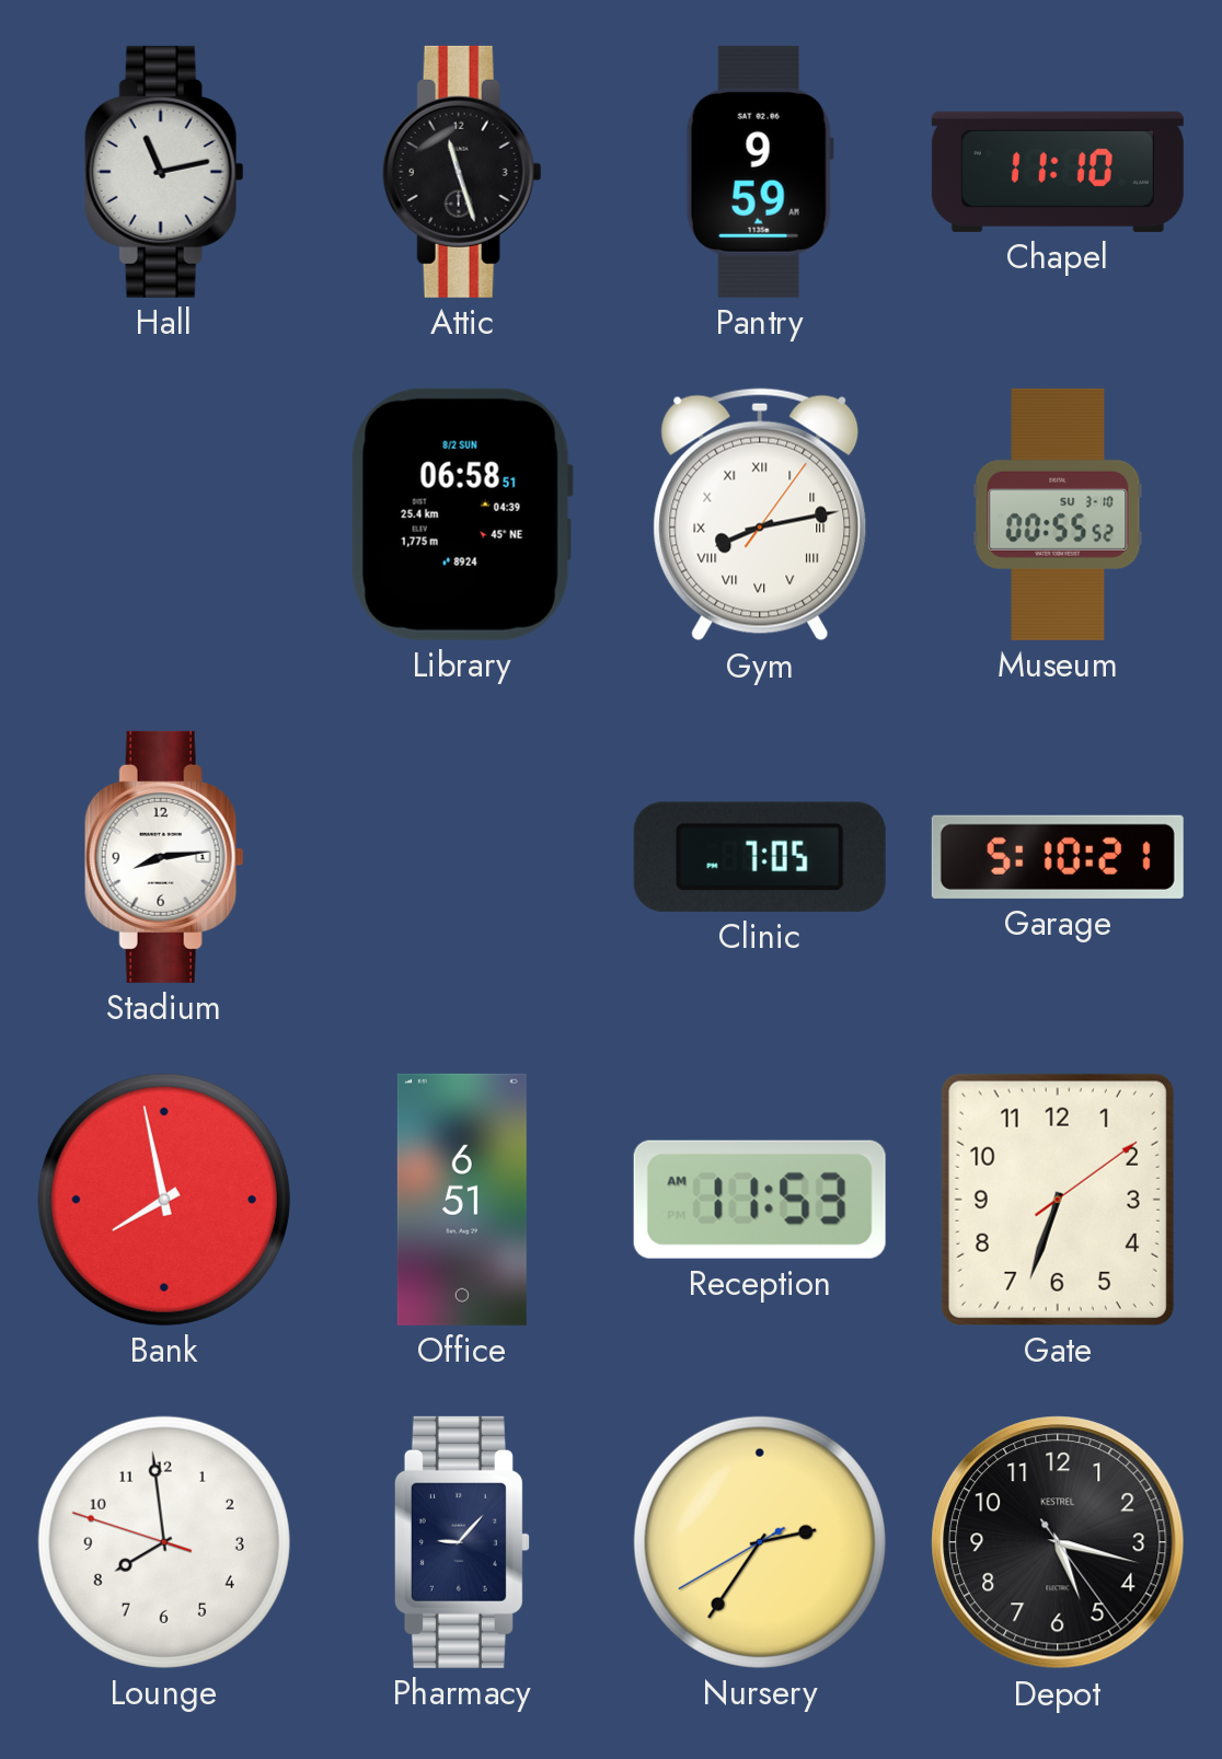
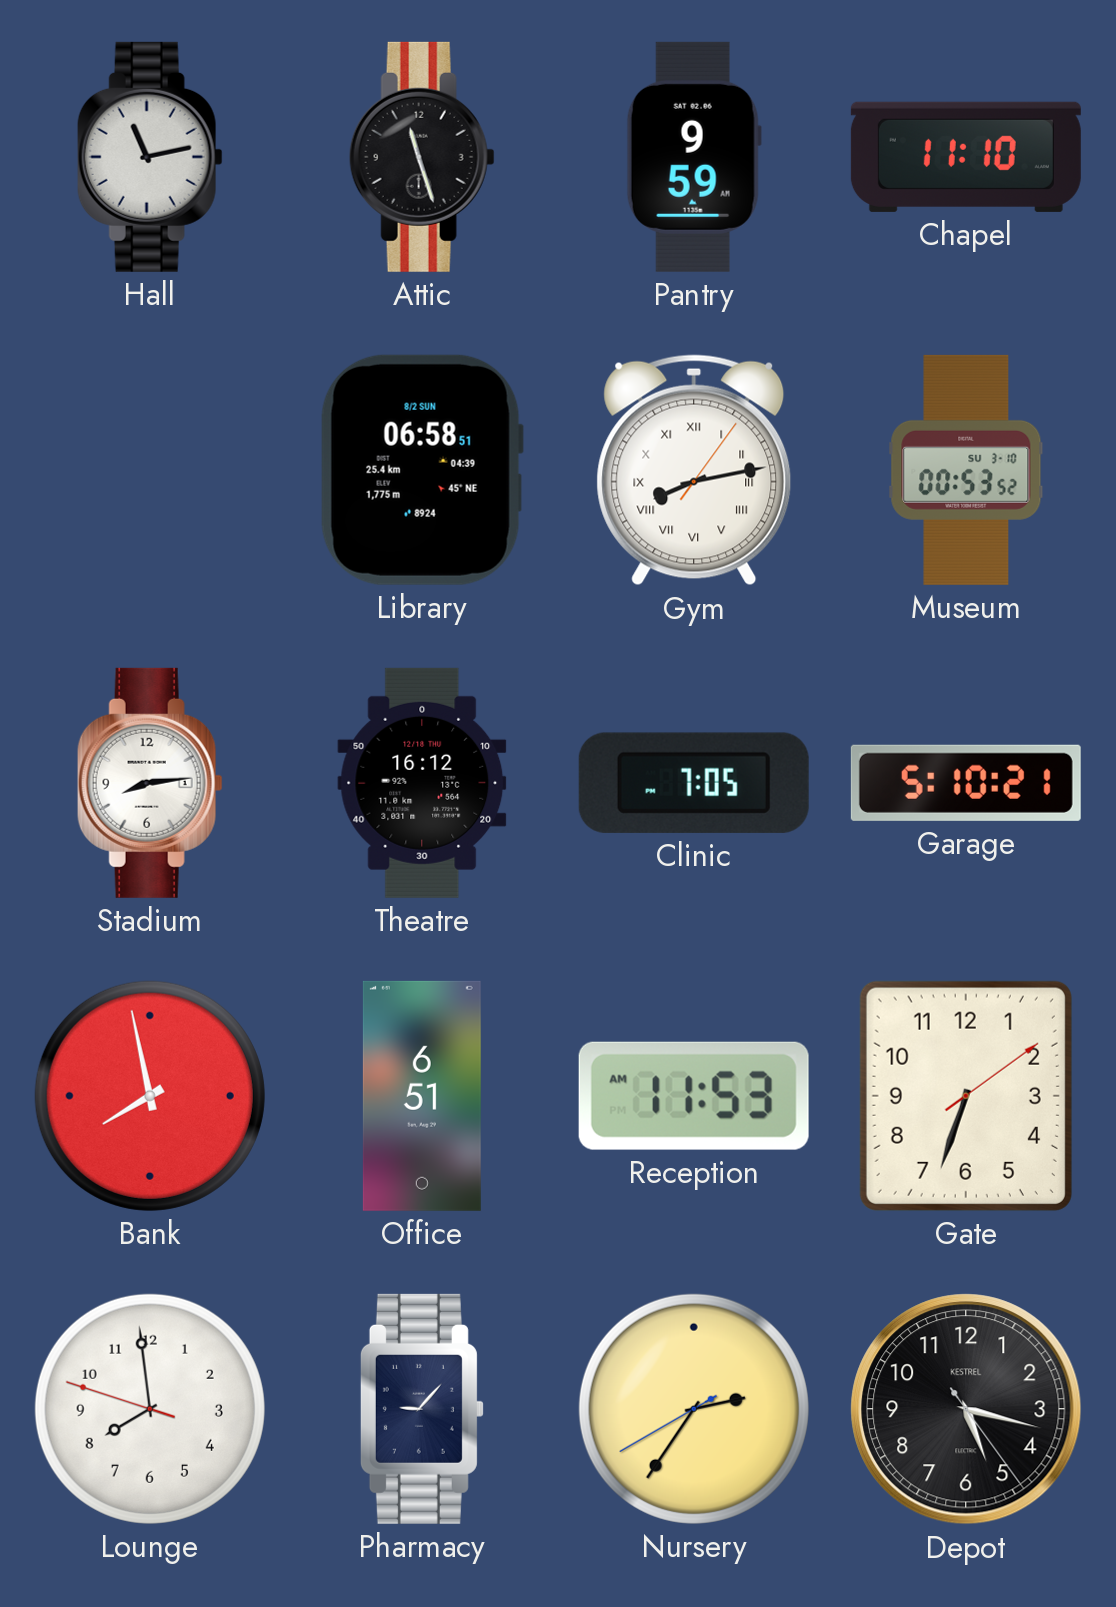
Museum: 00:55 -> 00:53
Theatre: none -> 16:12
